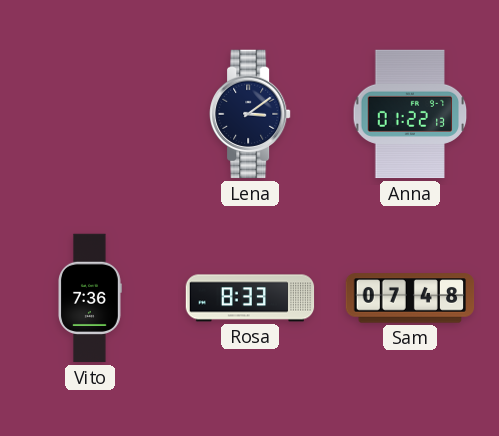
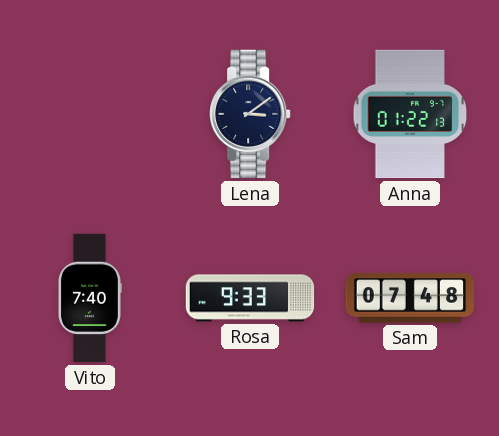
Vito: 7:36 -> 7:40
Rosa: 8:33 -> 9:33
